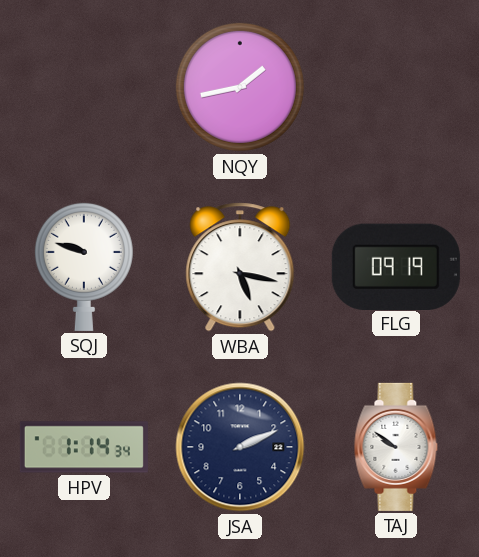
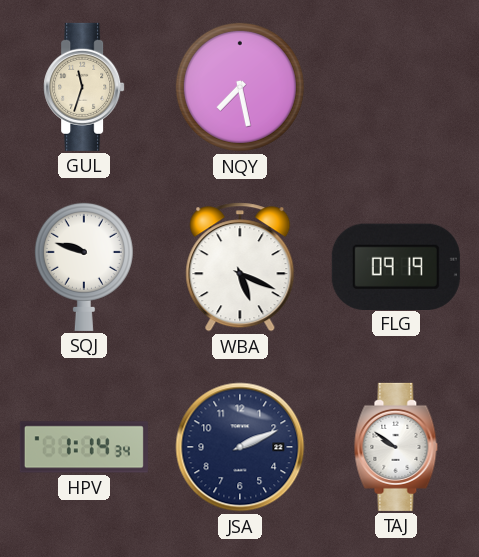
GUL: none -> 11:33
NQY: 1:43 -> 7:28
WBA: 5:17 -> 5:19
